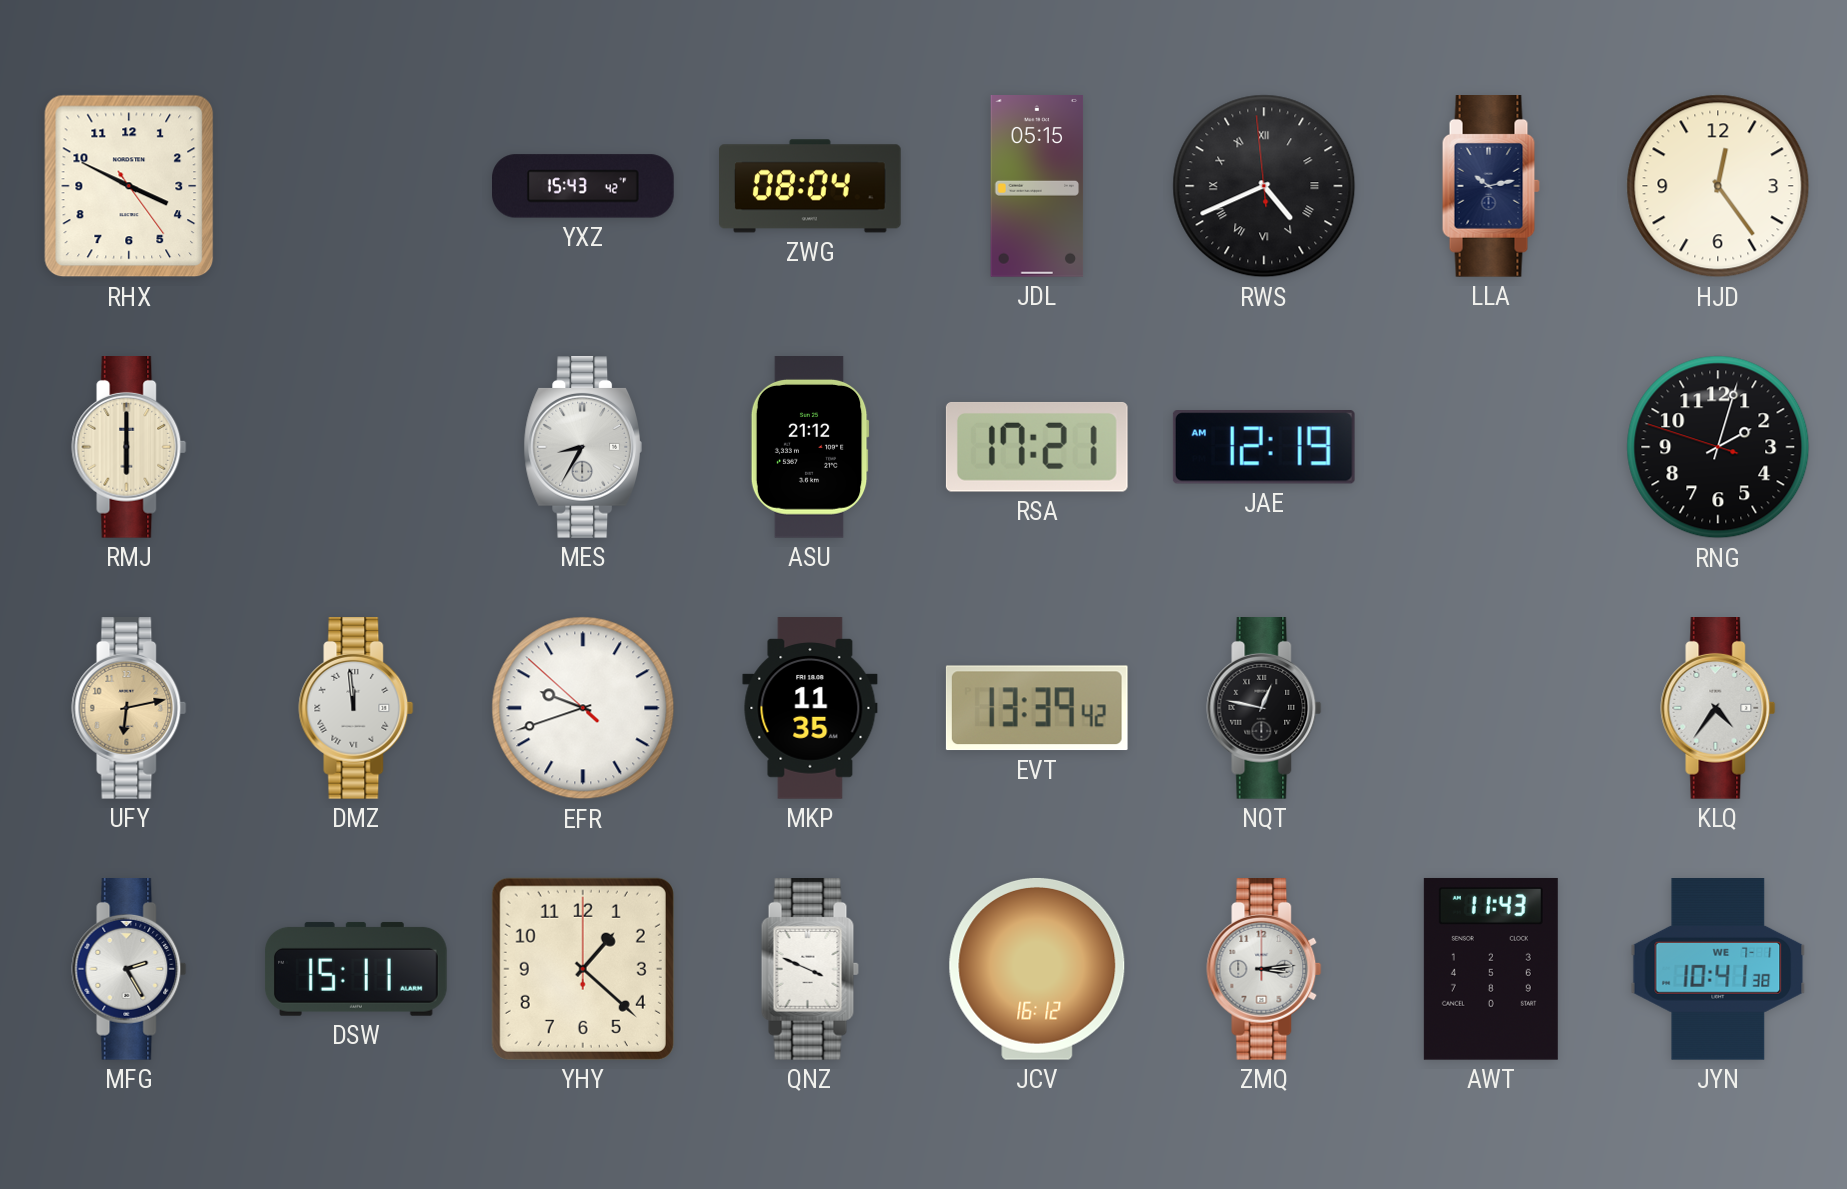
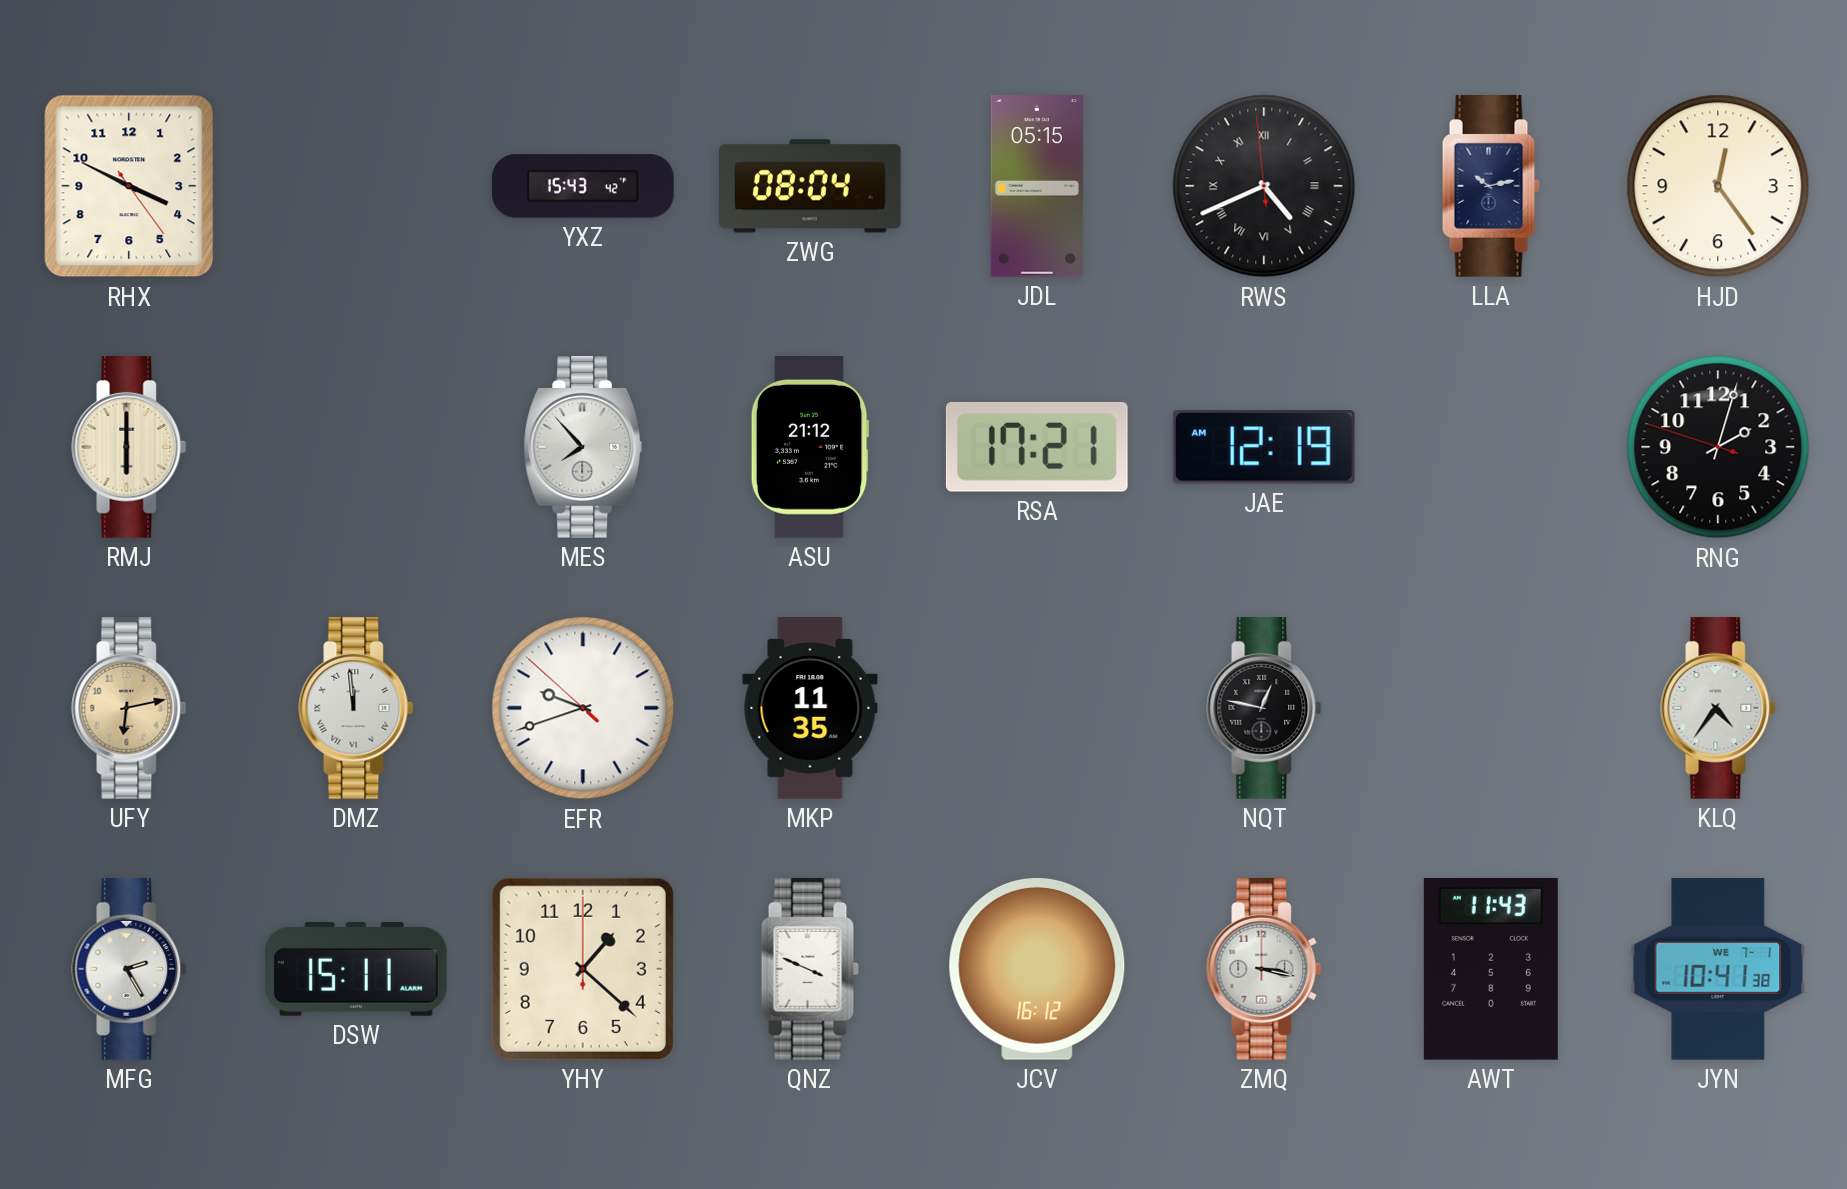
MES: 8:35 -> 7:53
EVT: 13:39 -> none
ZMQ: 3:14 -> 3:17
